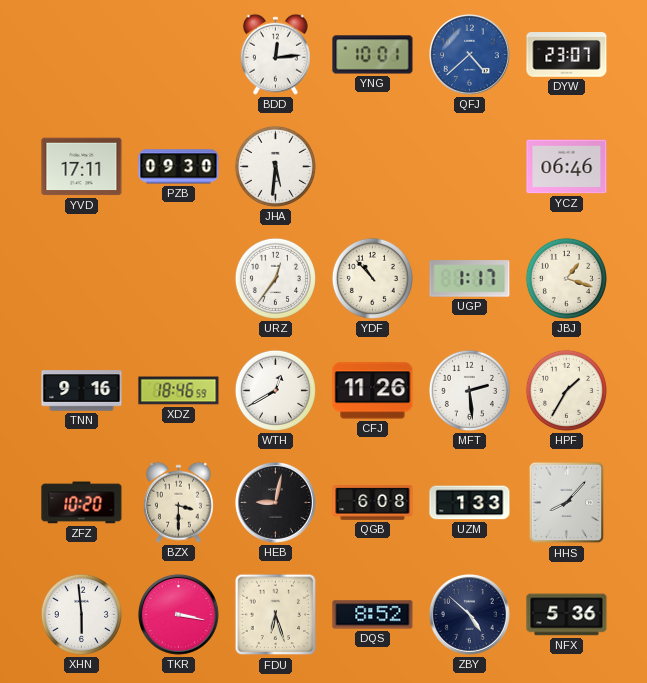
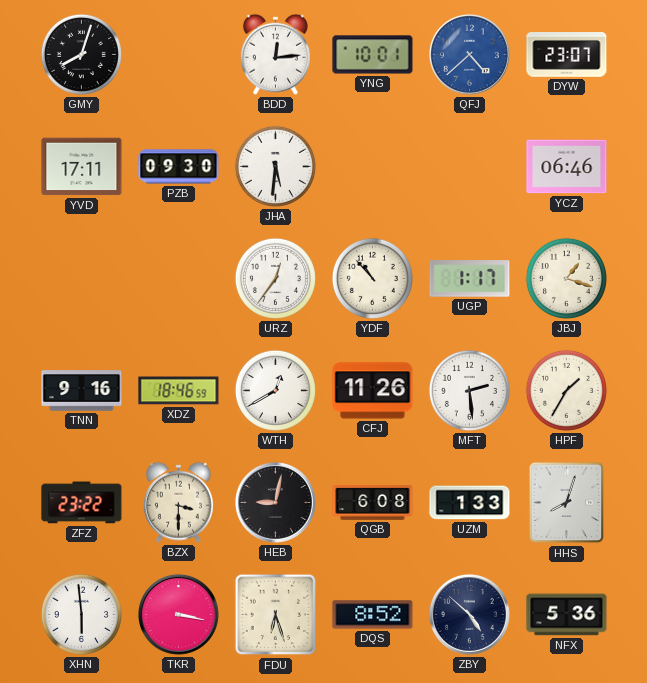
GMY: none -> 8:03
ZFZ: 10:20 -> 23:22
HHS: 8:07 -> 8:03
